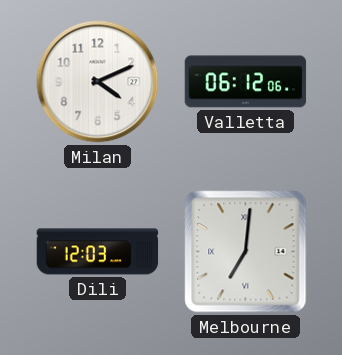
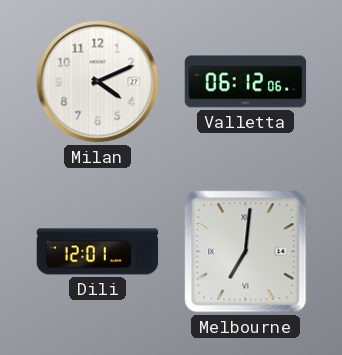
Dili: 12:03 -> 12:01
